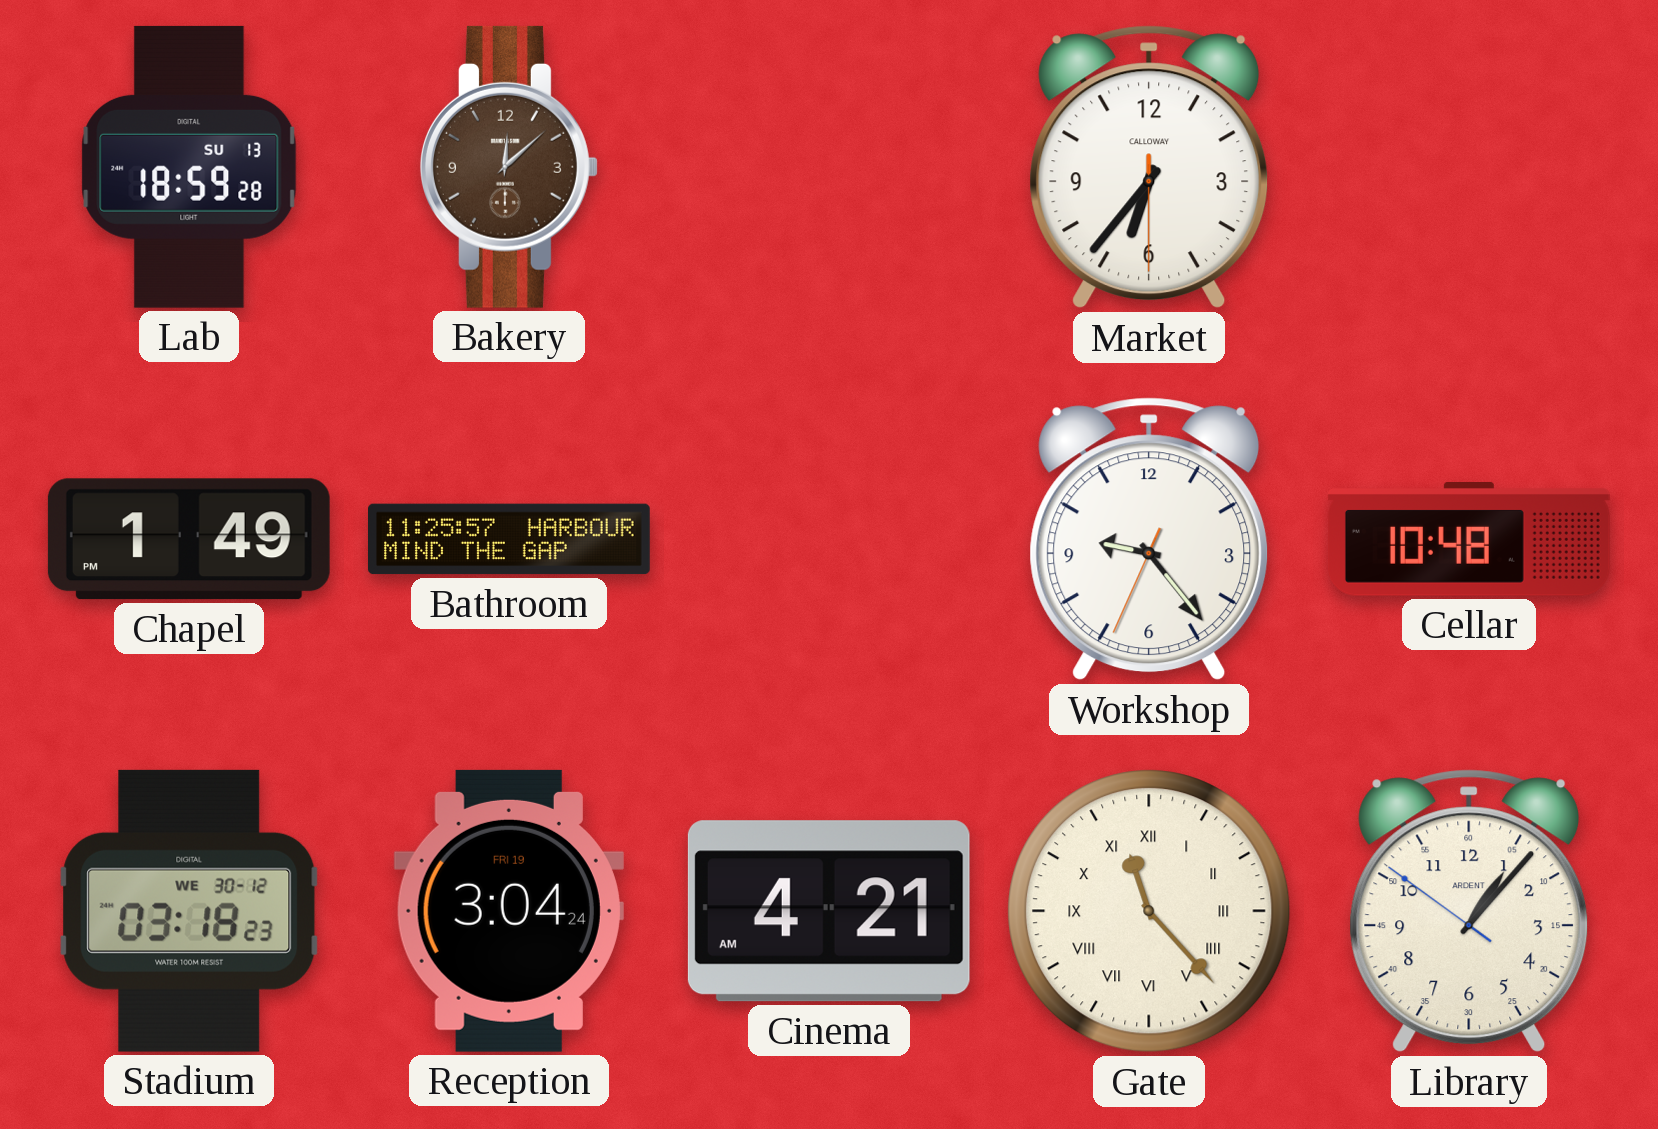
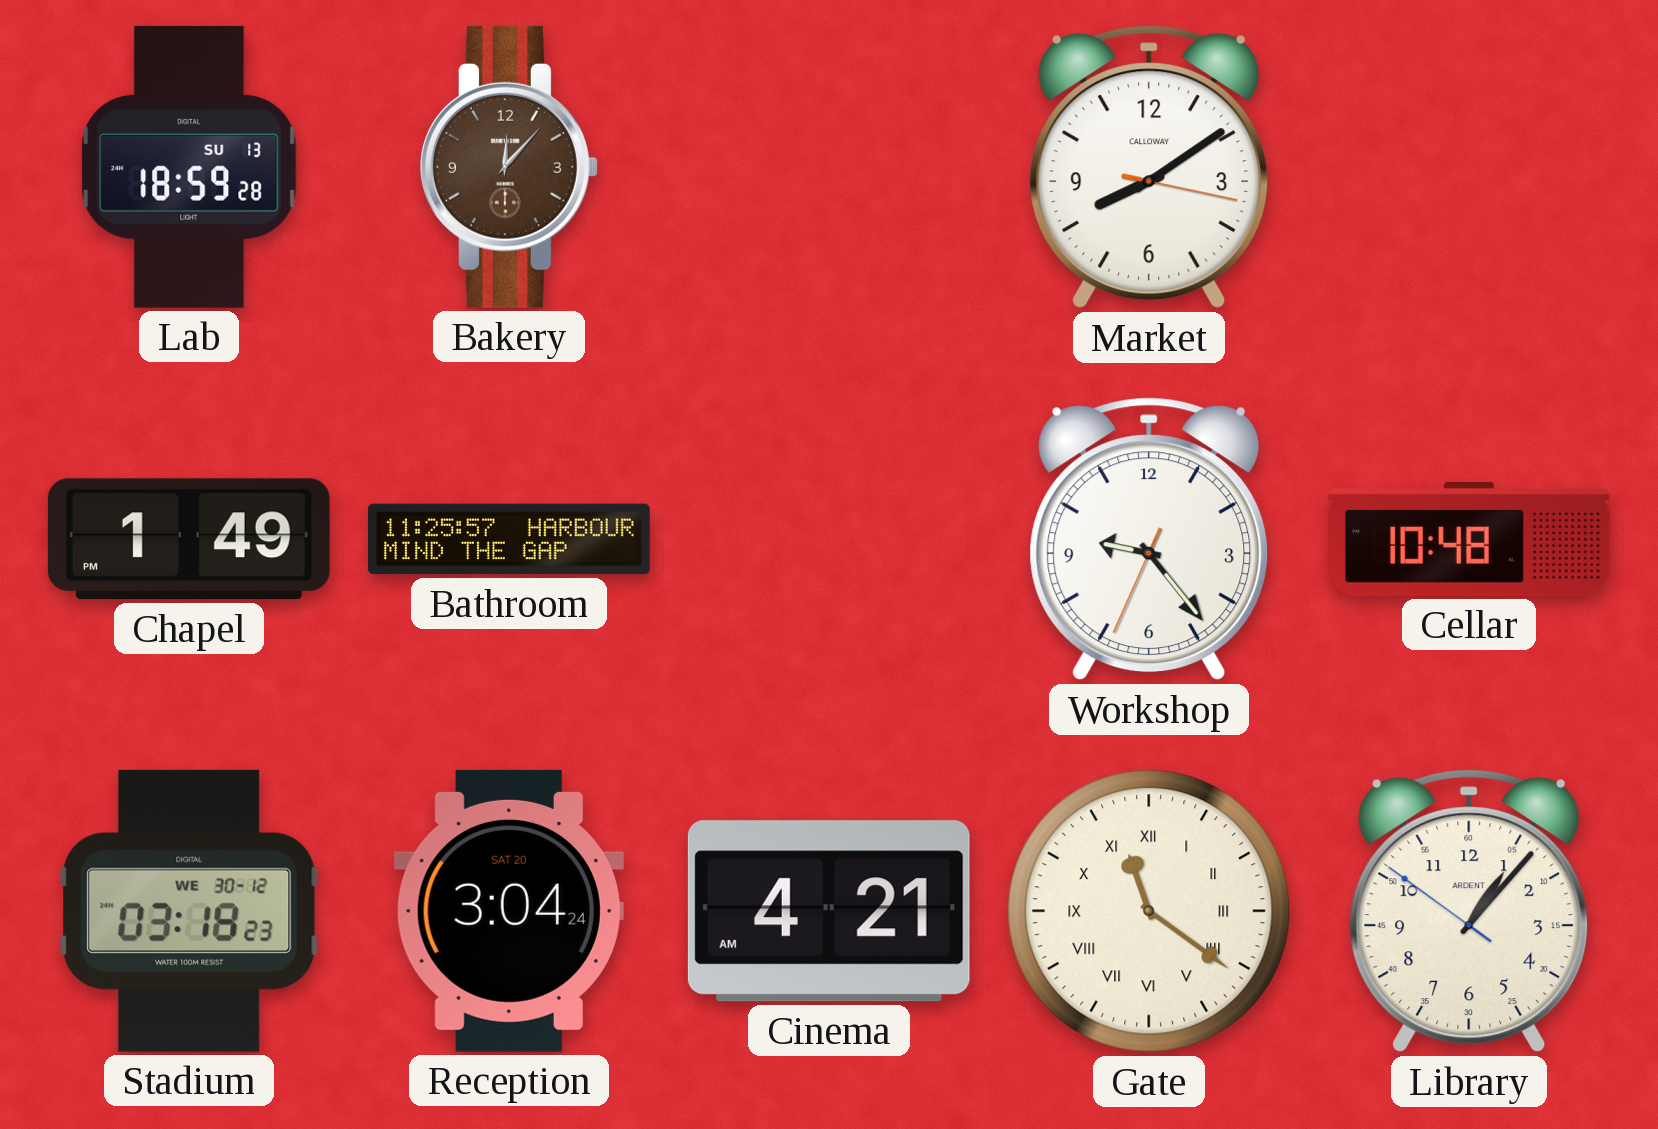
Bakery: 12:08 -> 12:07
Market: 6:36 -> 8:09
Reception date: FRI 19 -> SAT 20
Gate: 11:23 -> 11:21
